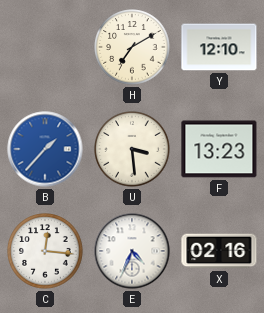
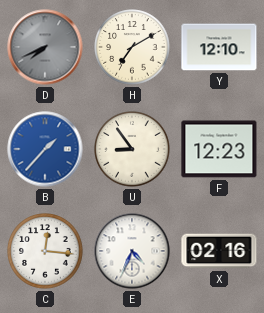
D: none -> 7:41
U: 3:29 -> 8:54
F: 13:23 -> 12:23
